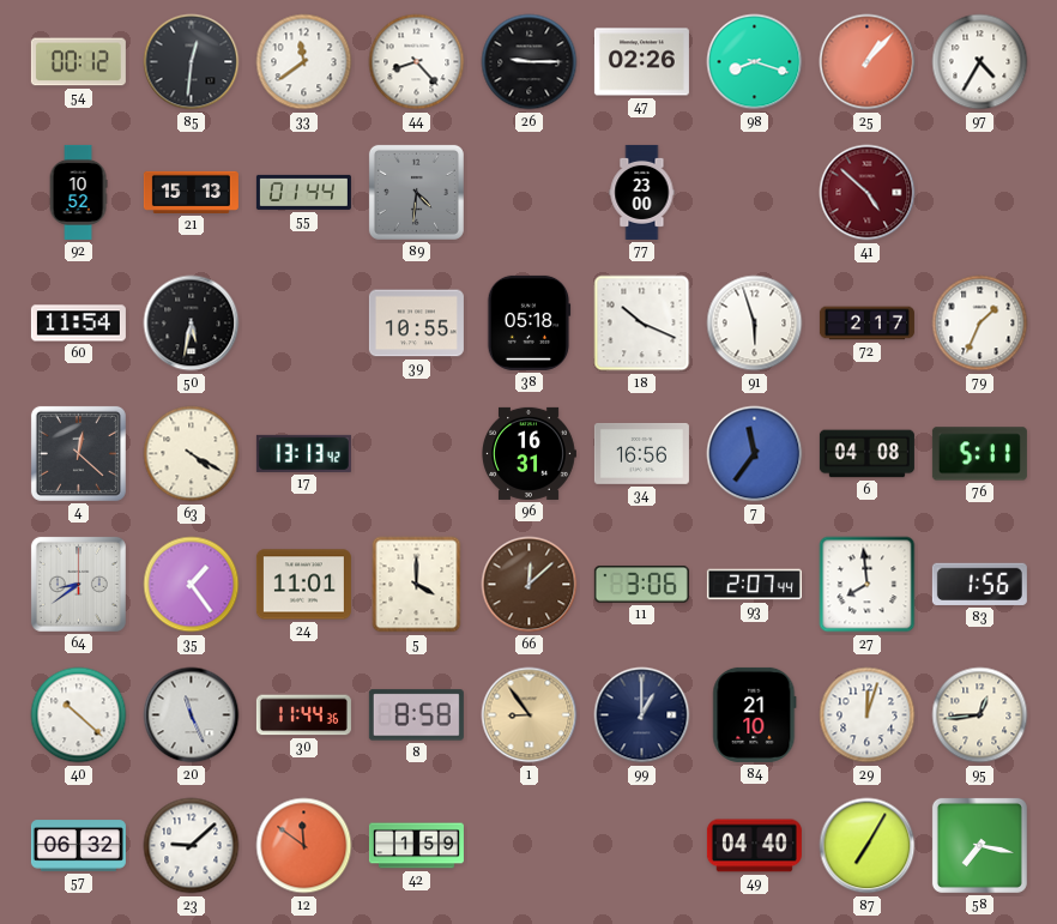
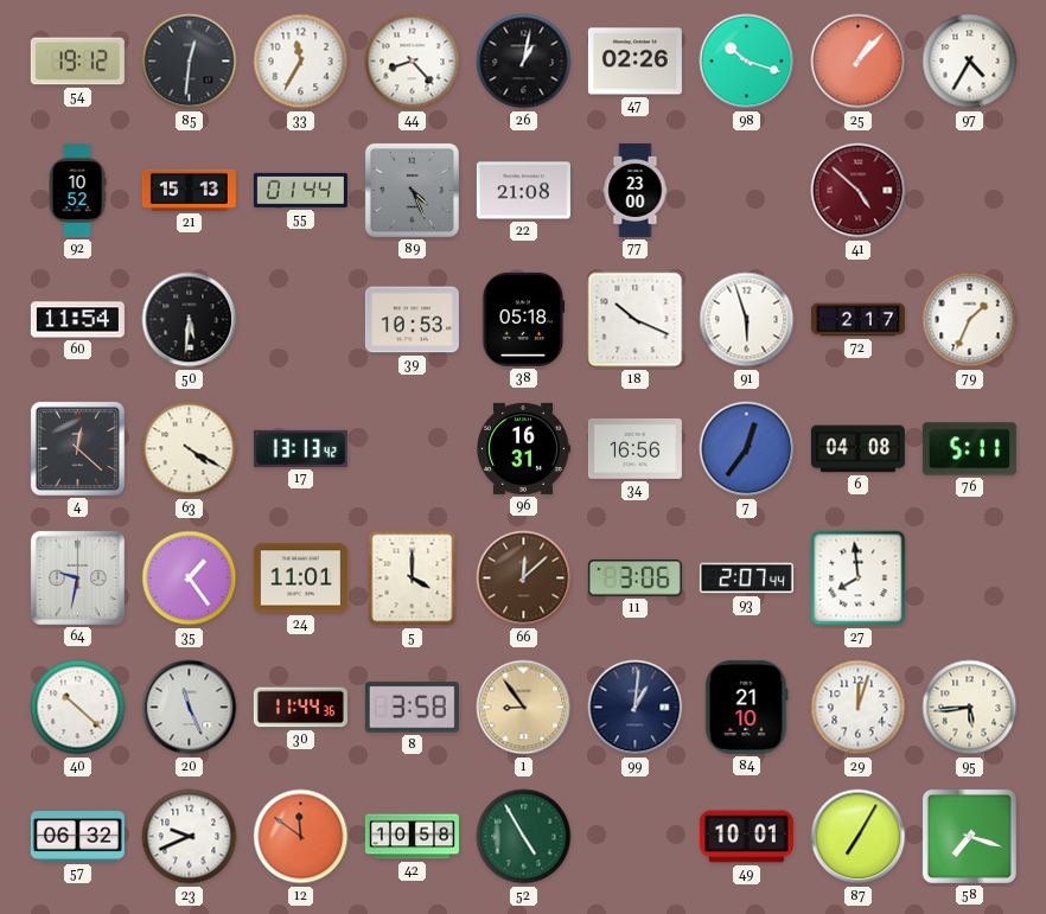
54: 00:12 -> 19:12
33: 11:39 -> 11:35
26: 9:15 -> 1:02
98: 8:18 -> 10:18
89: 4:31 -> 4:26
22: none -> 21:08
50: 5:32 -> 5:31
39: 10:55 -> 10:53
7: 11:36 -> 12:36
64: 8:39 -> 9:32
83: 1:56 -> none
8: 8:58 -> 3:58
99: 1:00 -> 1:01
95: 12:44 -> 5:44
23: 9:08 -> 9:41
42: 1:59 -> 10:58
52: none -> 4:55
49: 04:40 -> 10:01
58: 7:17 -> 7:18
